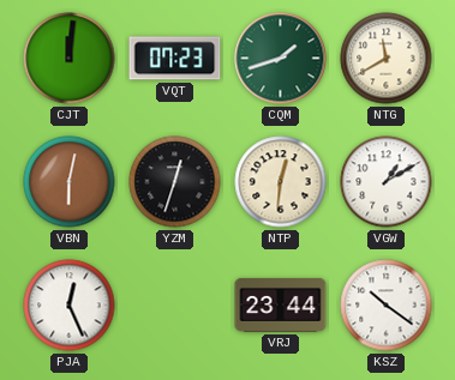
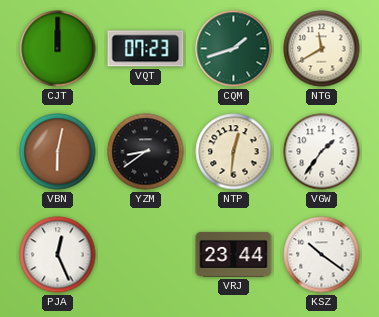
CJT: 12:01 -> 12:00
YZM: 12:33 -> 8:39
VGW: 1:10 -> 1:36
